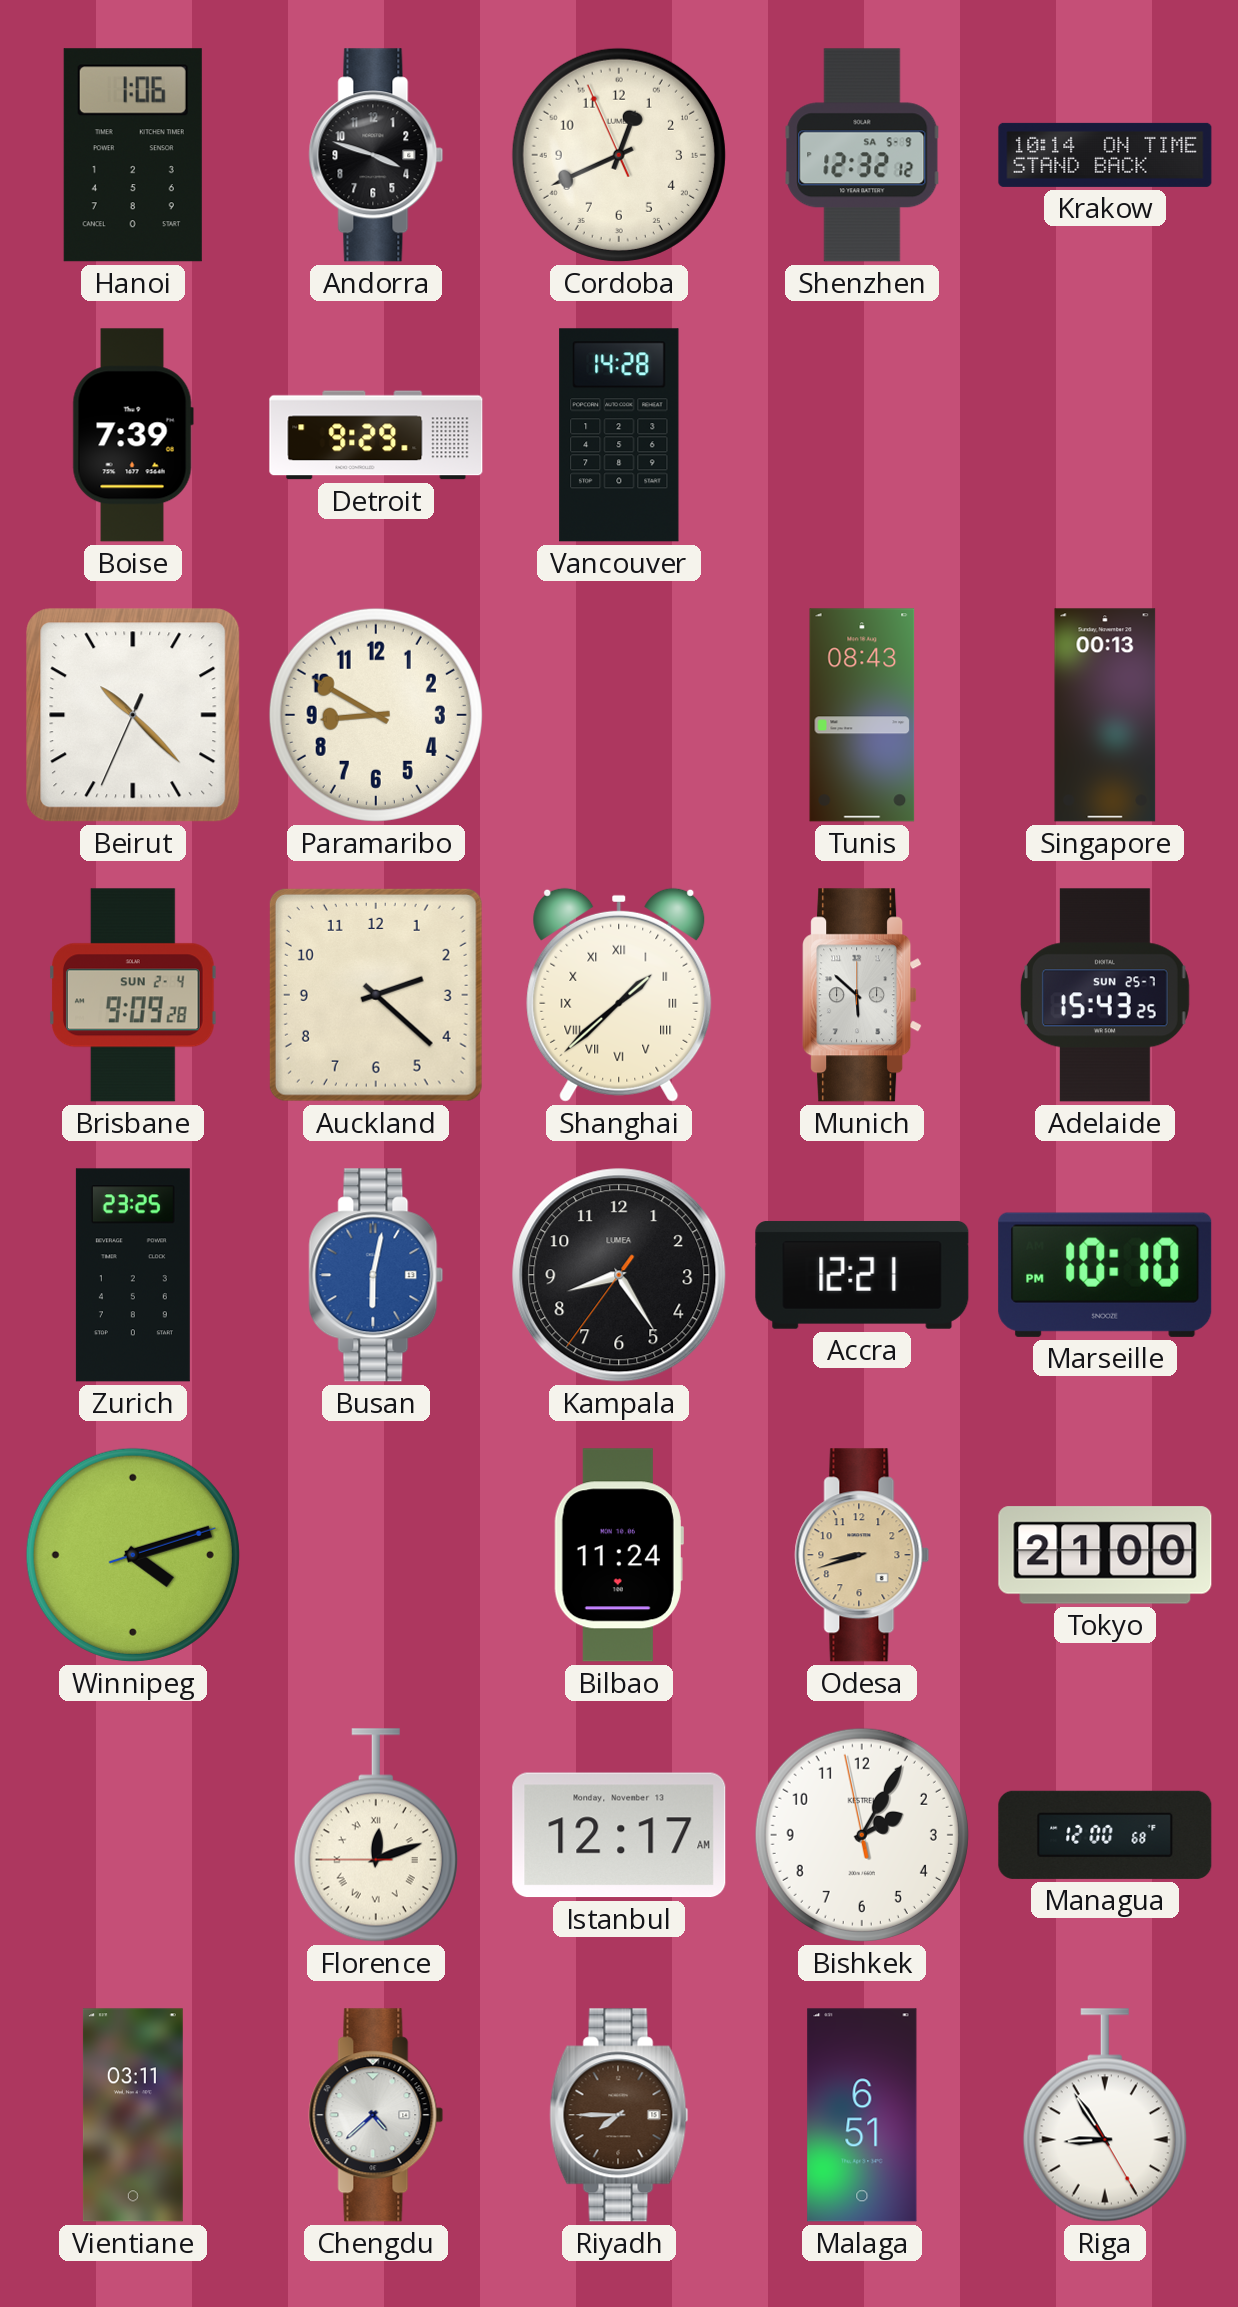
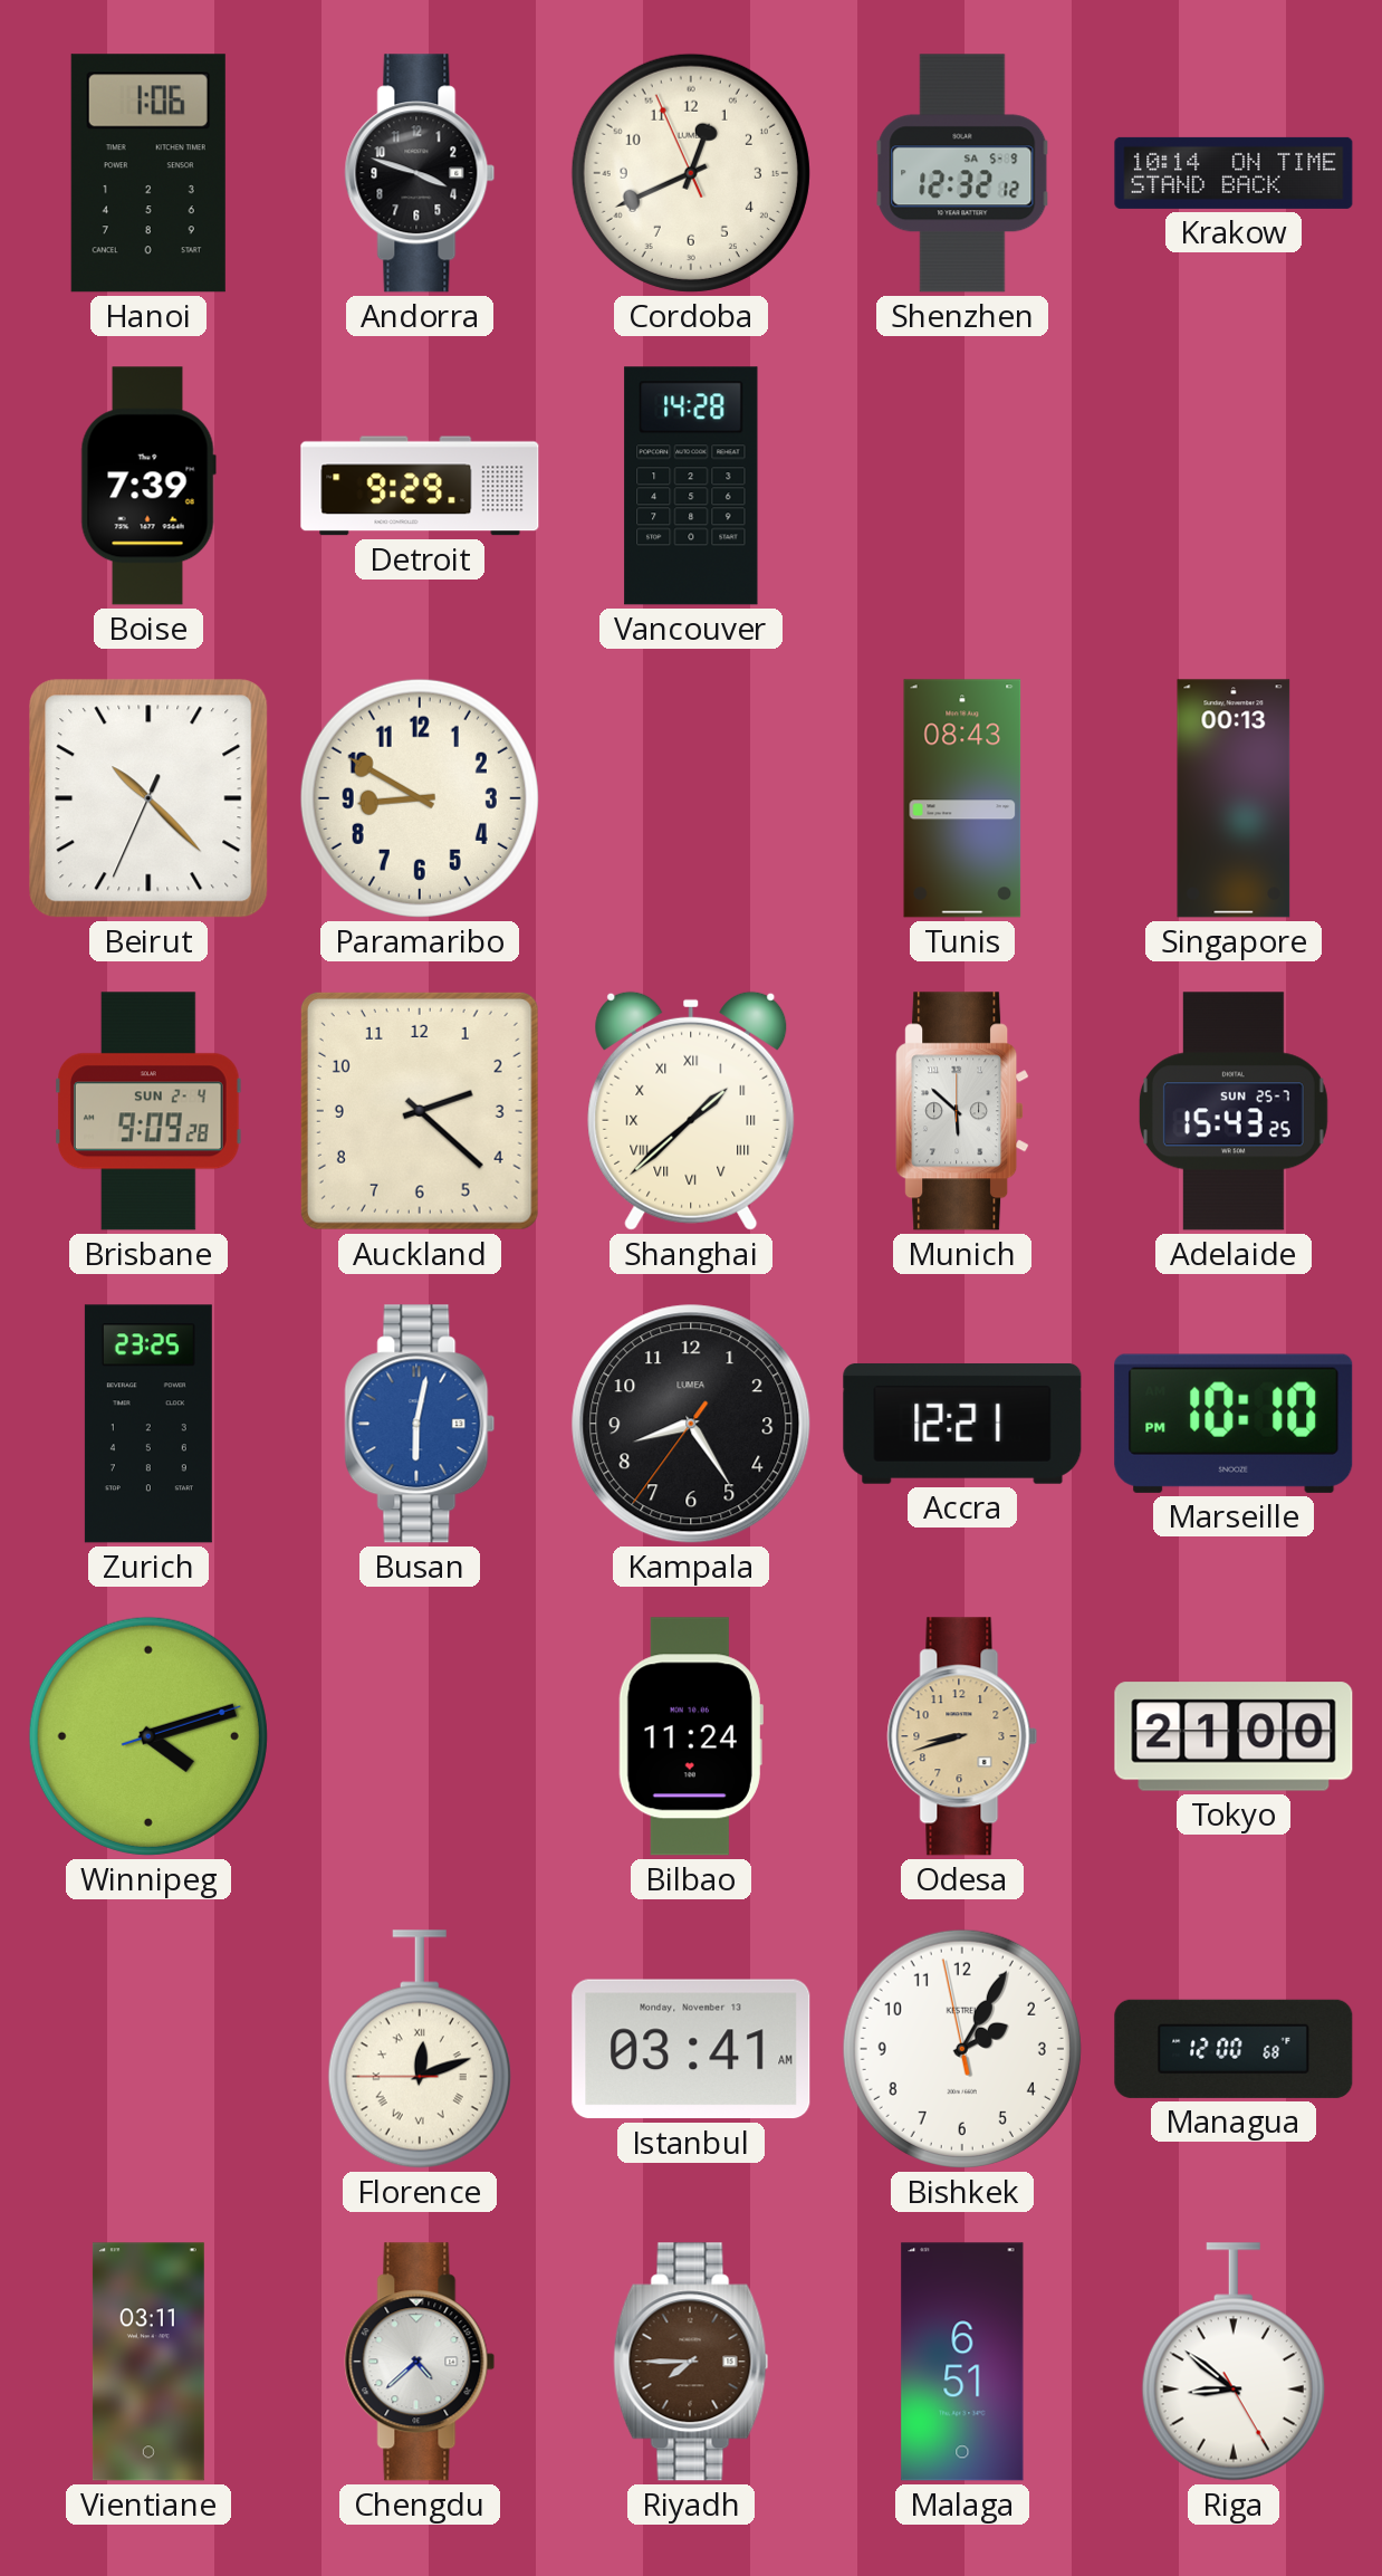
Istanbul: 12:17 -> 03:41
Riga: 8:54 -> 8:51
